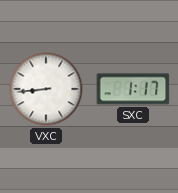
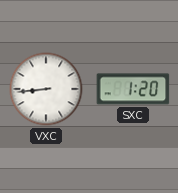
SXC: 1:17 -> 1:20
